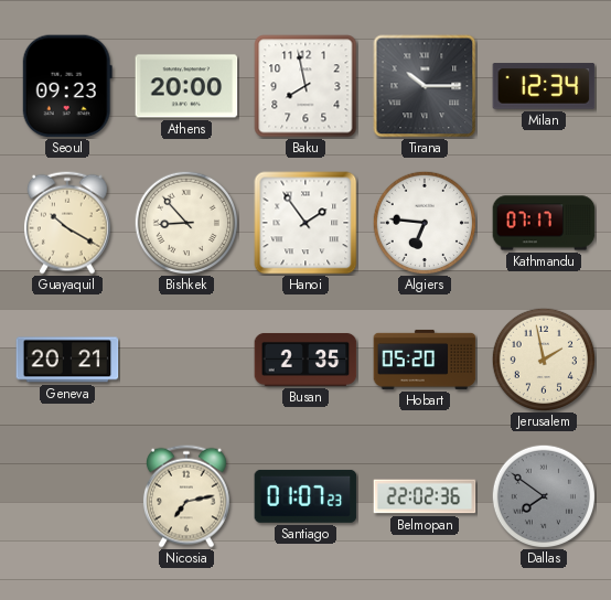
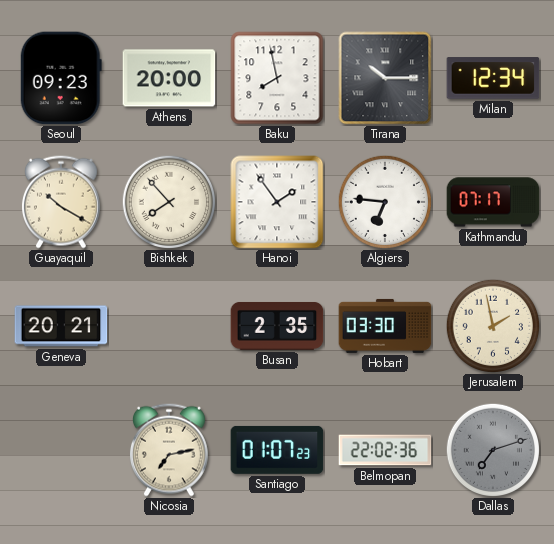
Bishkek: 8:53 -> 7:53
Hobart: 05:20 -> 03:30
Dallas: 7:51 -> 7:12
